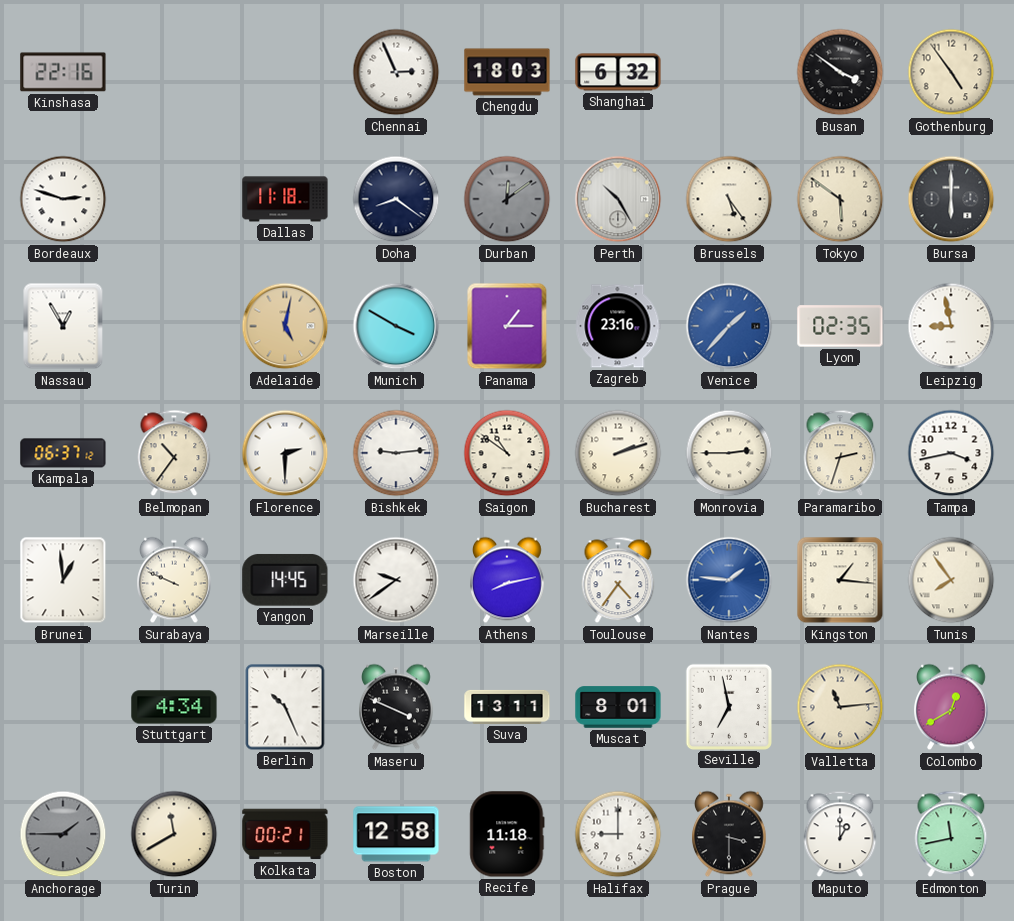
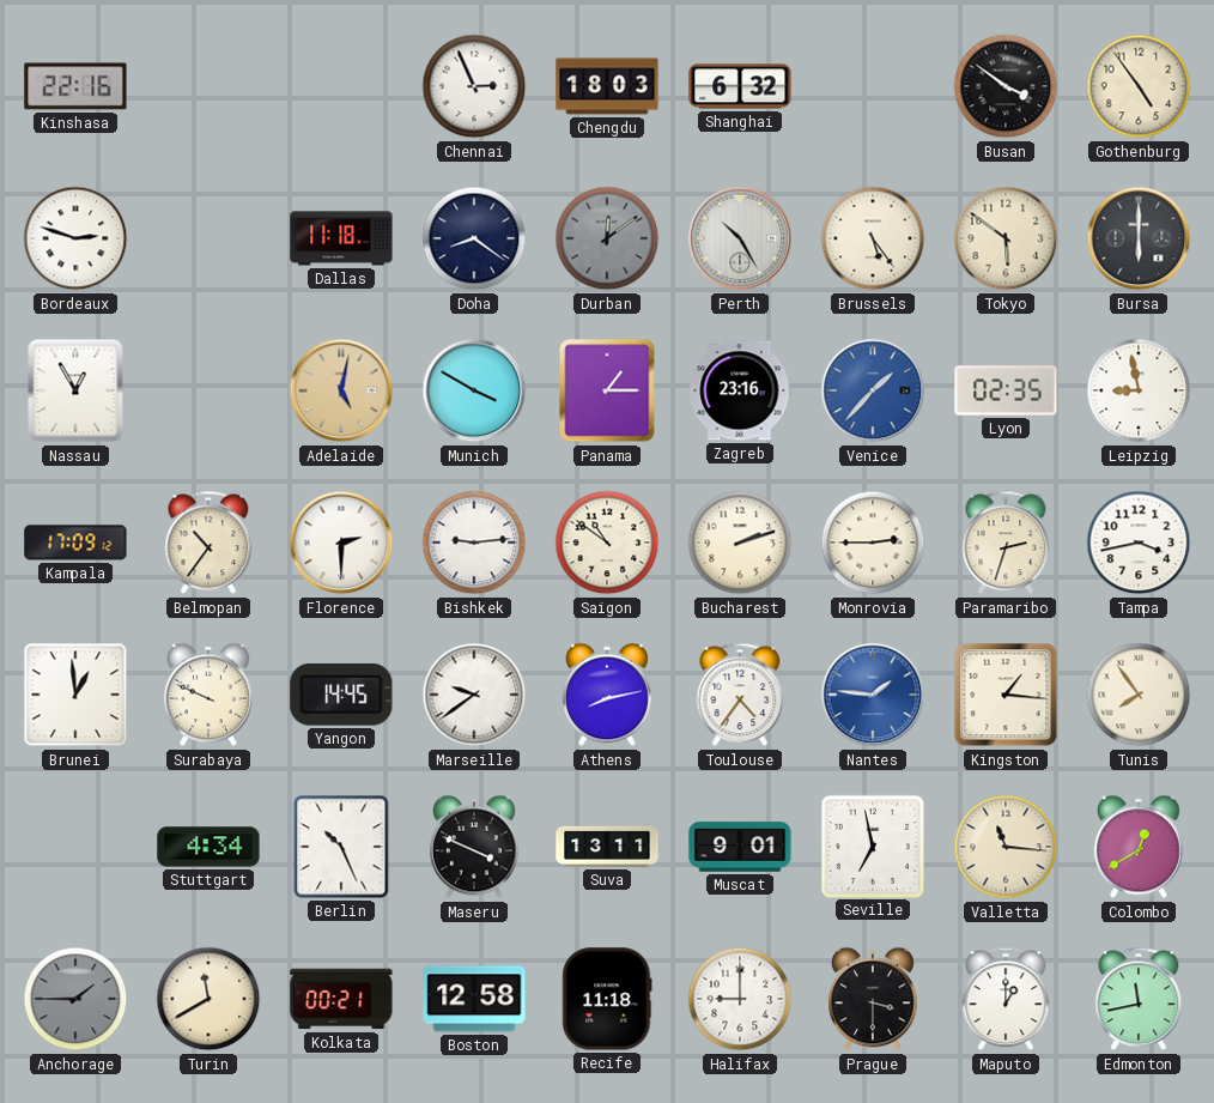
Kampala: 06:37 -> 17:09
Muscat: 8:01 -> 9:01
Valletta: 11:14 -> 11:16
